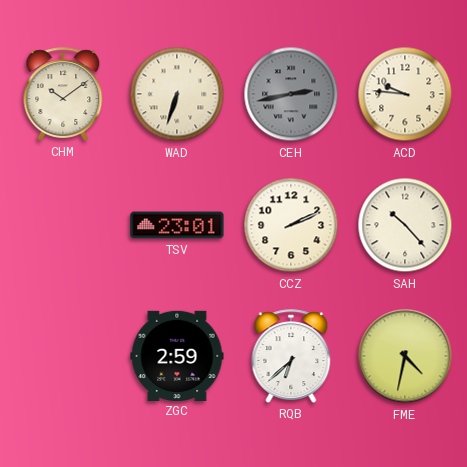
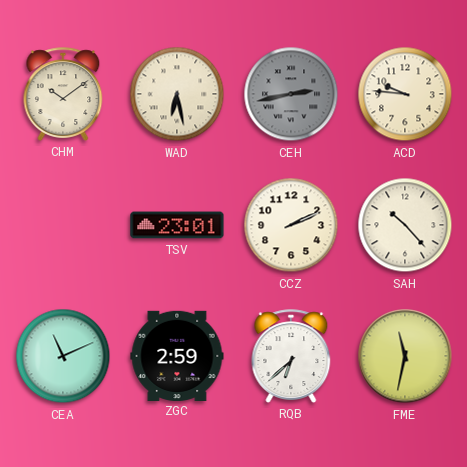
WAD: 6:33 -> 6:28
CEA: none -> 11:11
FME: 4:32 -> 11:32
